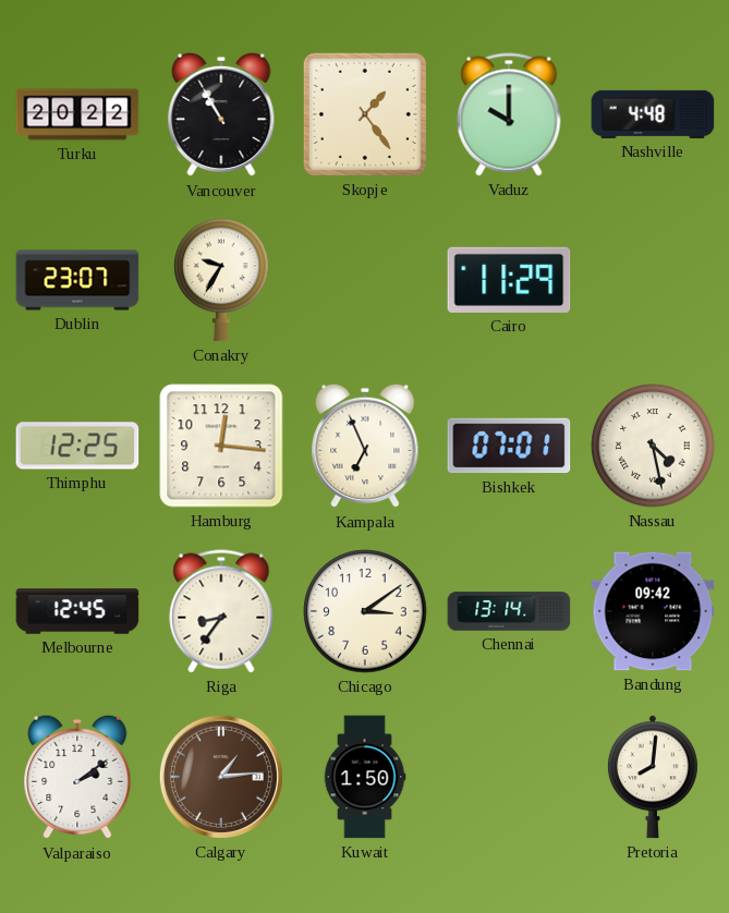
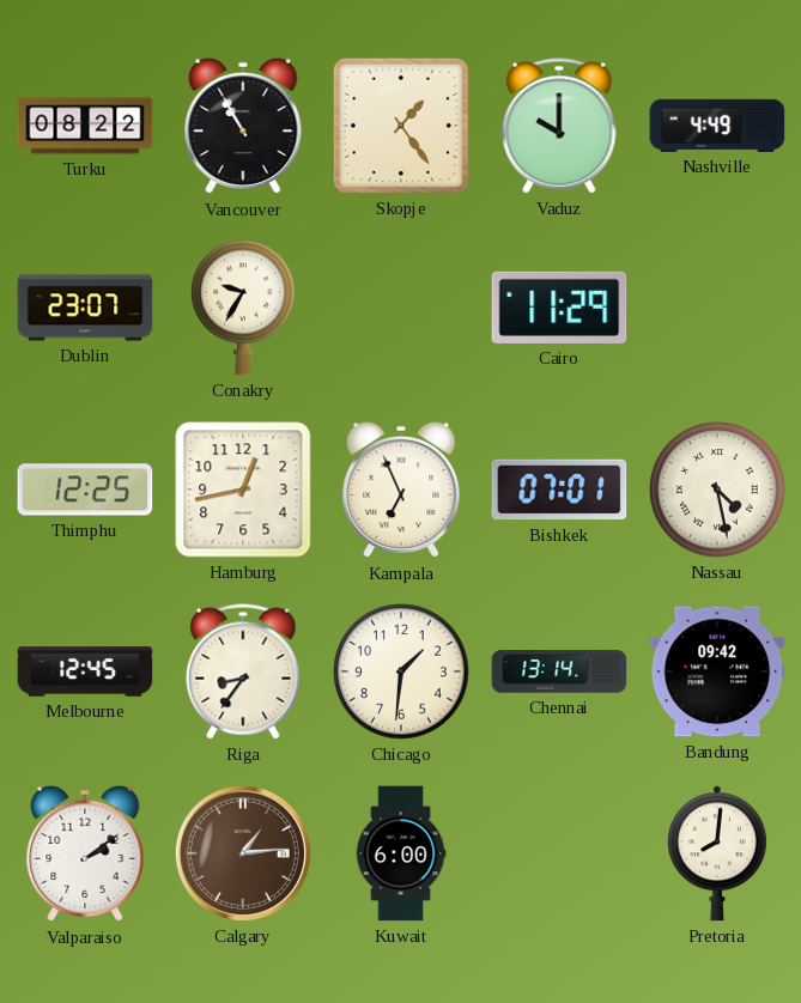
Turku: 20:22 -> 08:22
Nashville: 4:48 -> 4:49
Hamburg: 12:16 -> 12:43
Chicago: 3:09 -> 1:31
Kuwait: 1:50 -> 6:00
